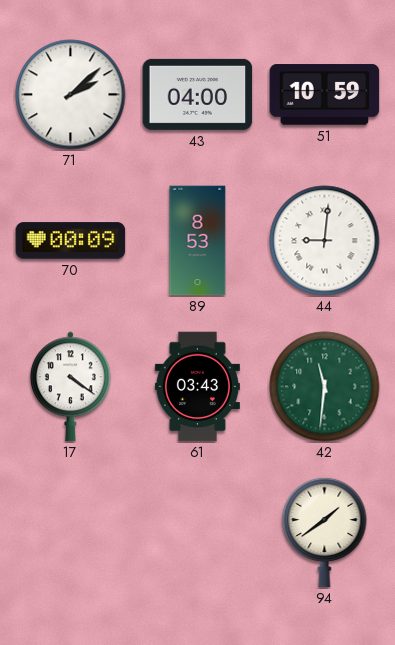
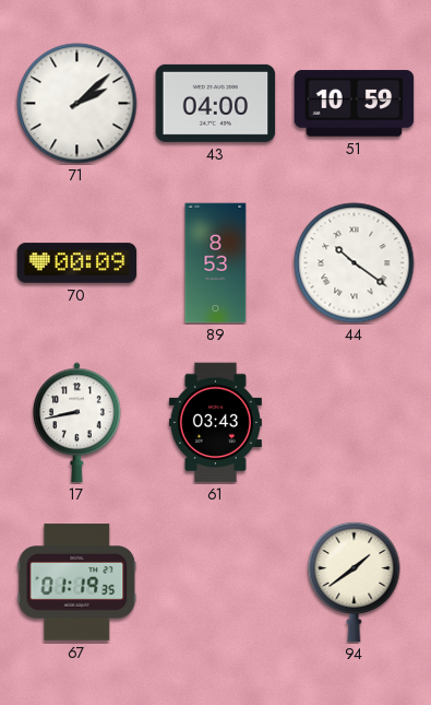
44: 9:01 -> 10:21
17: 4:21 -> 8:43
42: 11:31 -> none
67: none -> 01:19
